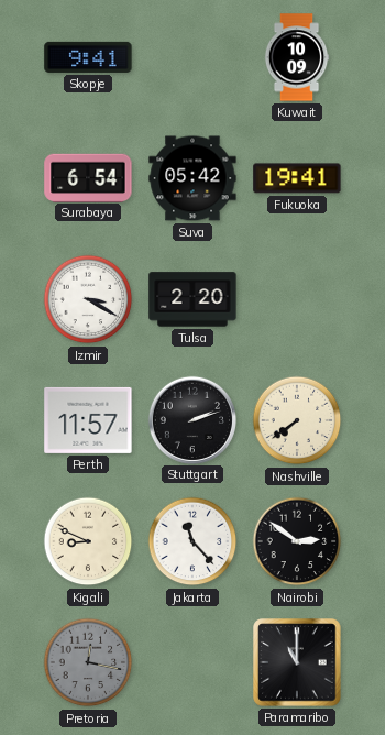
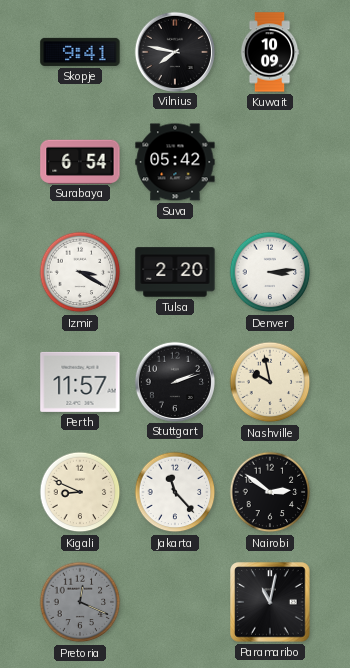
Vilnius: none -> 7:47
Fukuoka: 19:41 -> none
Denver: none -> 3:14
Nashville: 7:39 -> 9:58
Pretoria: 12:17 -> 12:19
Paramaribo: 11:00 -> 11:02
